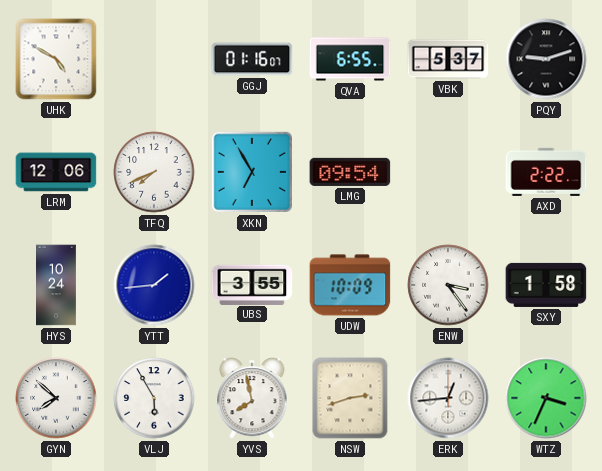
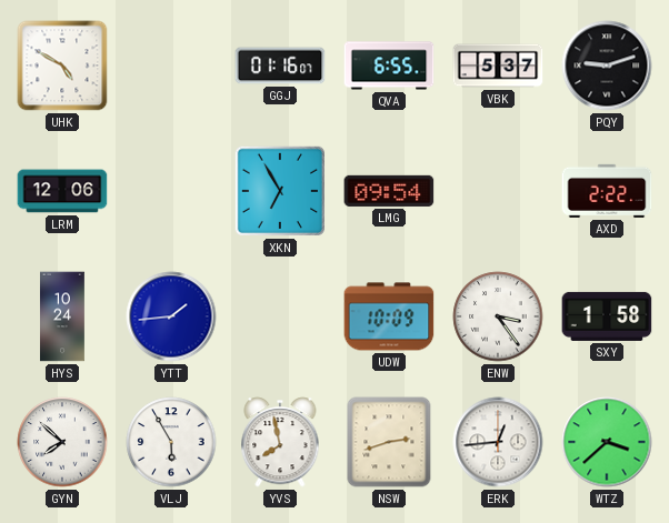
TFQ: 7:41 -> none
UBS: 3:55 -> none
WTZ: 3:34 -> 3:38
